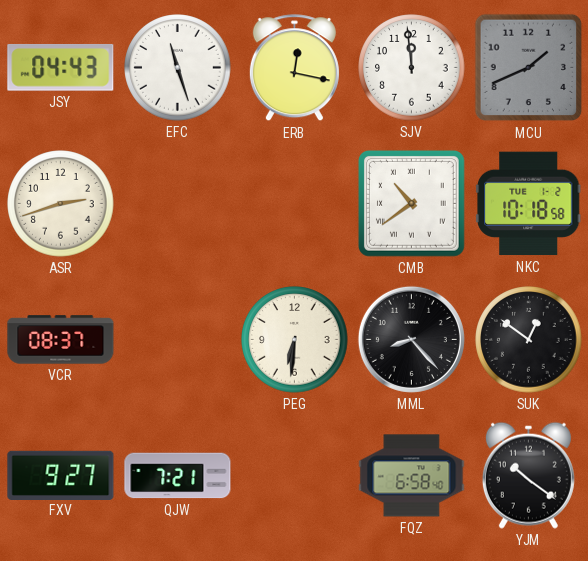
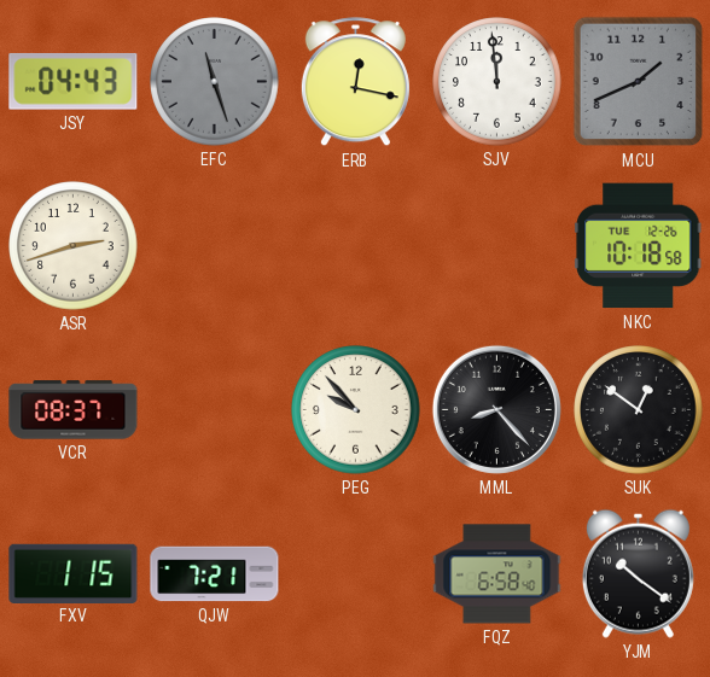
EFC dial: white -> grey
CMB: 10:39 -> none
NKC date: TUE 1-2 -> TUE 12-26
PEG: 6:31 -> 9:53
FXV: 9:27 -> 1:15
